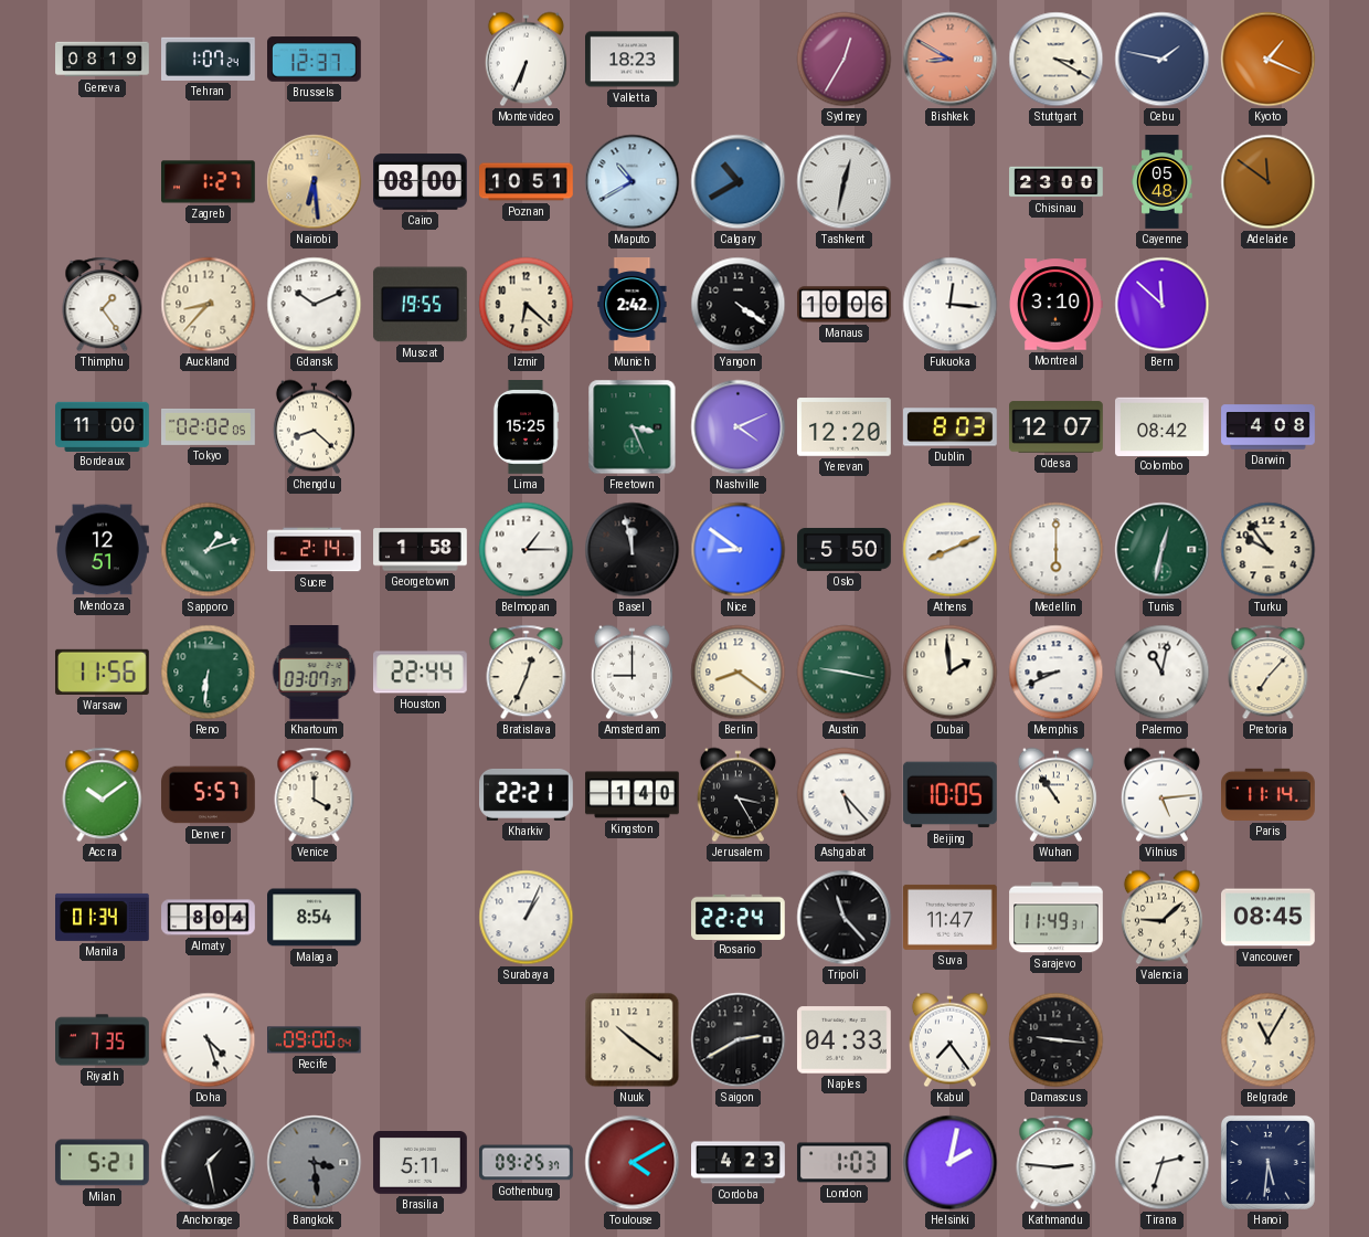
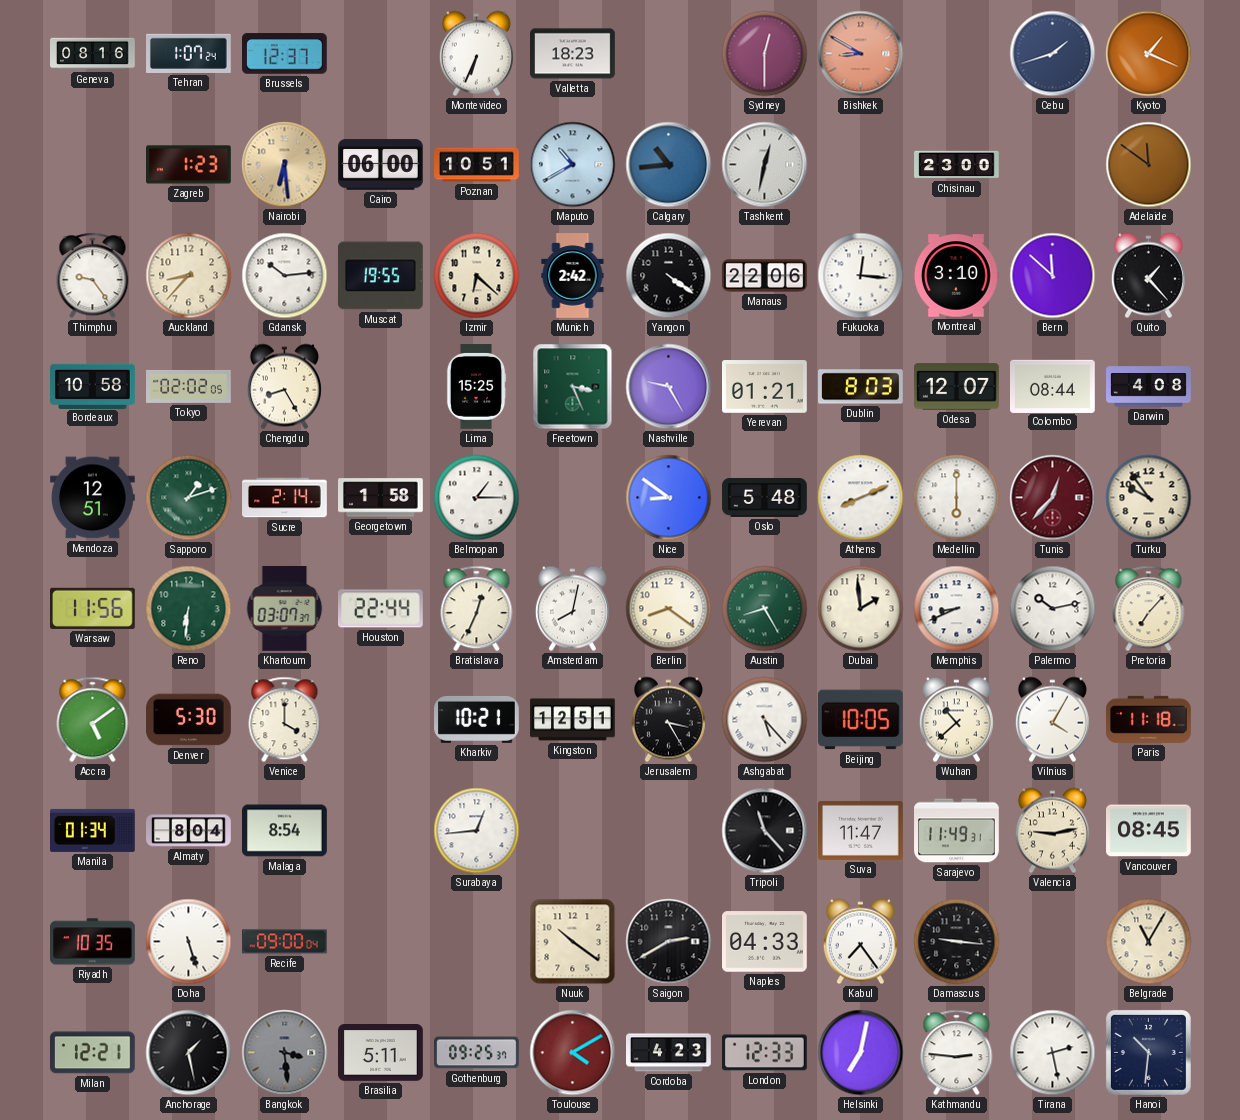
Geneva: 08:19 -> 08:16
Sydney: 12:35 -> 12:30
Stuttgart: 3:20 -> none
Cebu: 1:47 -> 1:42
Zagreb: 1:27 -> 1:23
Cairo: 08:00 -> 06:00
Calgary: 10:40 -> 10:44
Cayenne: 05:48 -> none
Thimphu: 1:24 -> 9:24
Gdansk: 10:11 -> 10:14
Manaus: 10:06 -> 22:06
Quito: none -> 1:23
Bordeaux: 11:00 -> 10:58
Chengdu: 8:22 -> 8:25
Nashville: 4:11 -> 9:25
Yerevan: 12:20 -> 01:21
Colombo: 08:42 -> 08:44
Basel: 11:58 -> none
Oslo: 5:50 -> 5:48
Tunis: 12:32 -> 12:37
Tunis dial: green -> burgundy
Amsterdam: 9:00 -> 8:02
Austin: 9:17 -> 8:25
Palermo: 11:02 -> 10:13
Accra: 10:09 -> 5:09
Denver: 5:57 -> 5:30
Kharkiv: 22:21 -> 10:21
Kingston: 1:40 -> 12:51
Wuhan: 10:54 -> 10:38
Vilnius: 5:14 -> 4:05
Paris: 11:14 -> 11:18
Surabaya: 1:04 -> 12:44
Rosario: 22:24 -> none
Valencia: 9:08 -> 9:13
Riyadh: 7:35 -> 10:35
Doha: 4:27 -> 5:27
Milan: 5:21 -> 12:21
London: 1:03 -> 12:33
Helsinki: 2:02 -> 7:02
Tirana: 2:33 -> 2:28
Hanoi: 5:31 -> 10:31
